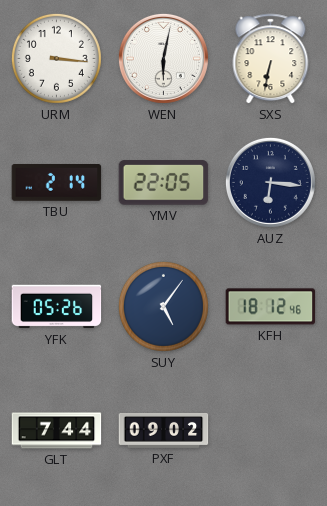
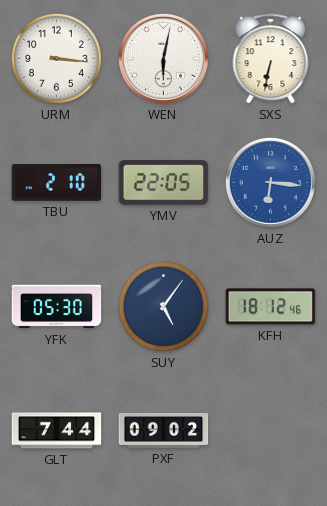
TBU: 2:14 -> 2:10
AUZ dial: navy -> blue
YFK: 05:26 -> 05:30
